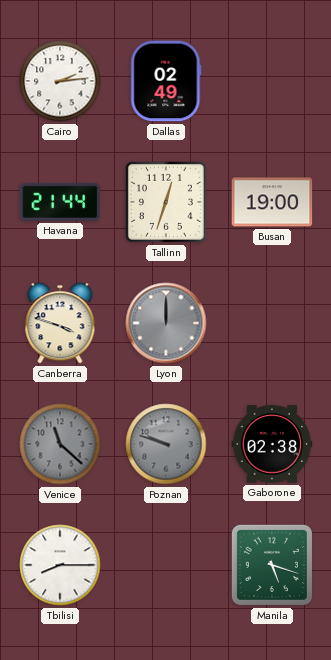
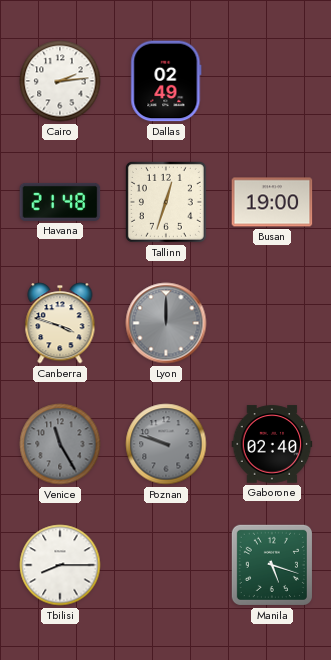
Havana: 21:44 -> 21:48
Venice: 11:22 -> 11:25
Gaborone: 02:38 -> 02:40
